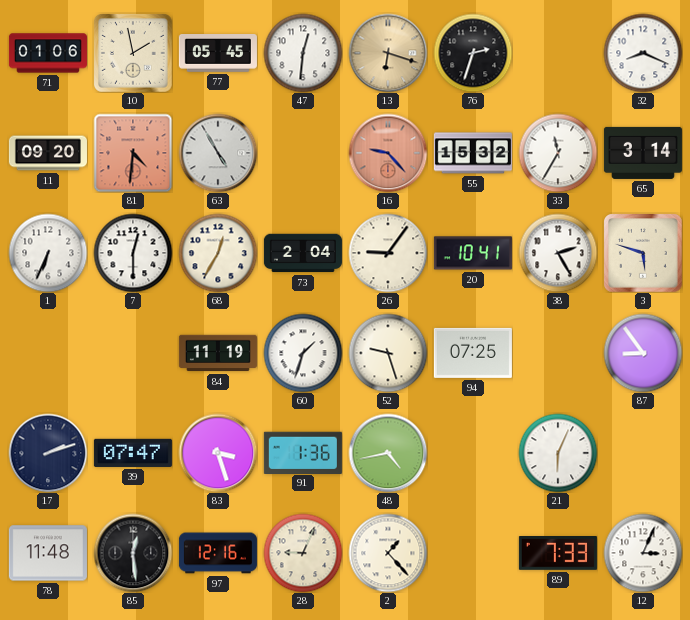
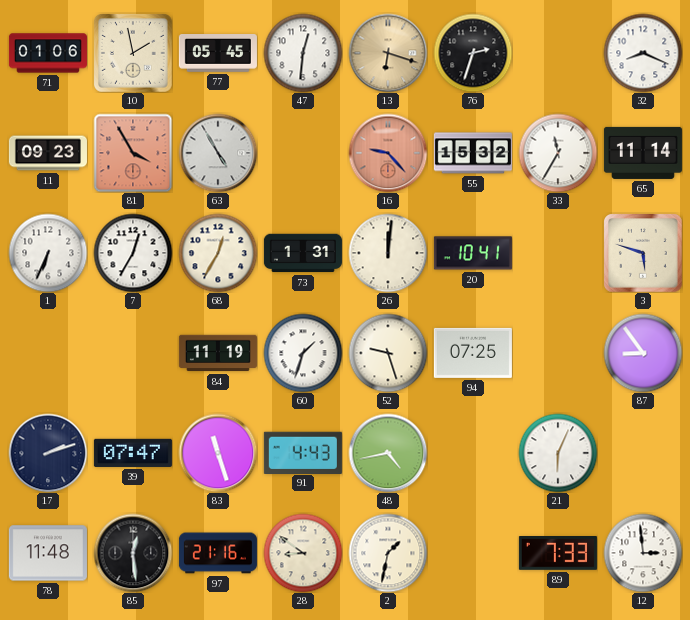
11: 09:20 -> 09:23
81: 4:31 -> 3:55
65: 3:14 -> 11:14
7: 12:30 -> 12:35
73: 2:04 -> 1:31
26: 9:06 -> 12:01
38: 2:25 -> none
83: 3:27 -> 11:27
91: 1:36 -> 4:43
97: 12:16 -> 21:16
28: 9:04 -> 8:51
2: 1:23 -> 1:32
12: 3:04 -> 2:59
